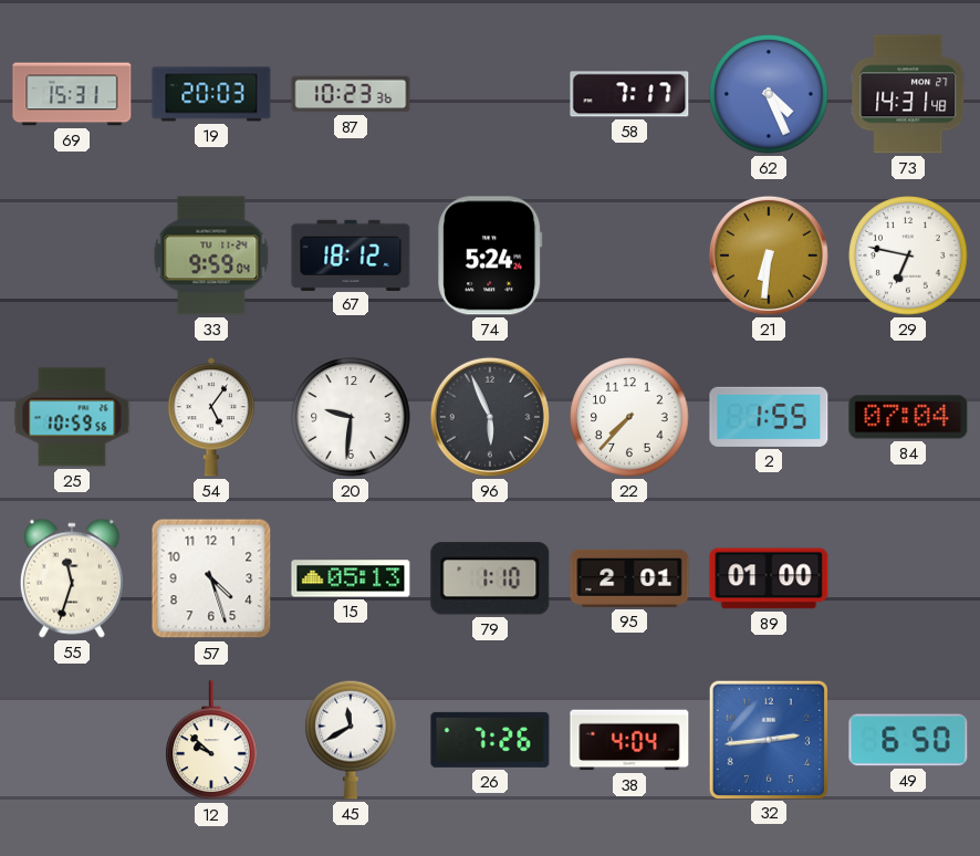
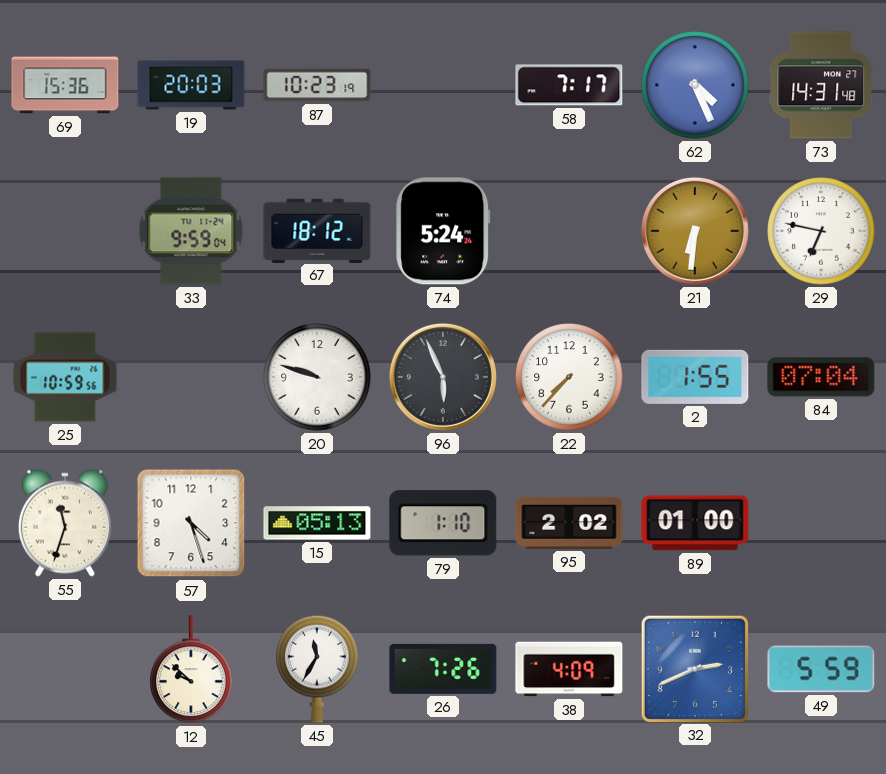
69: 15:31 -> 15:36
87: 10:23:36 -> 10:23:19
54: 5:06 -> none
20: 9:31 -> 9:48
95: 2:01 -> 2:02
45: 11:40 -> 11:35
38: 4:04 -> 4:09
32: 2:44 -> 2:41
49: 6:50 -> 5:59
